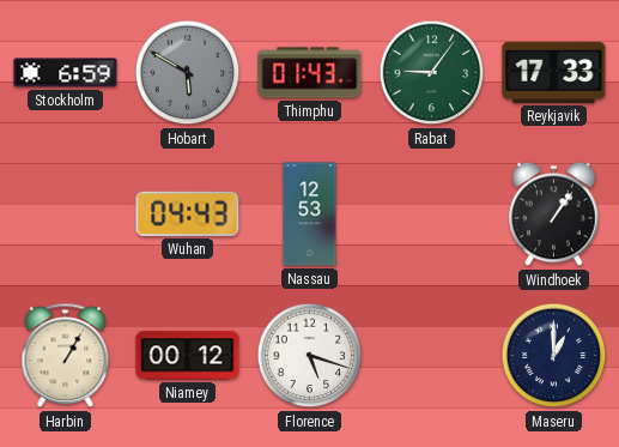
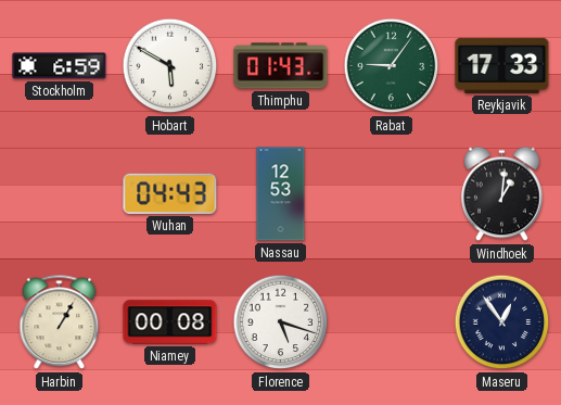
Hobart dial: grey -> white
Windhoek: 1:06 -> 1:01
Niamey: 00:12 -> 00:08
Maseru: 1:00 -> 12:54
